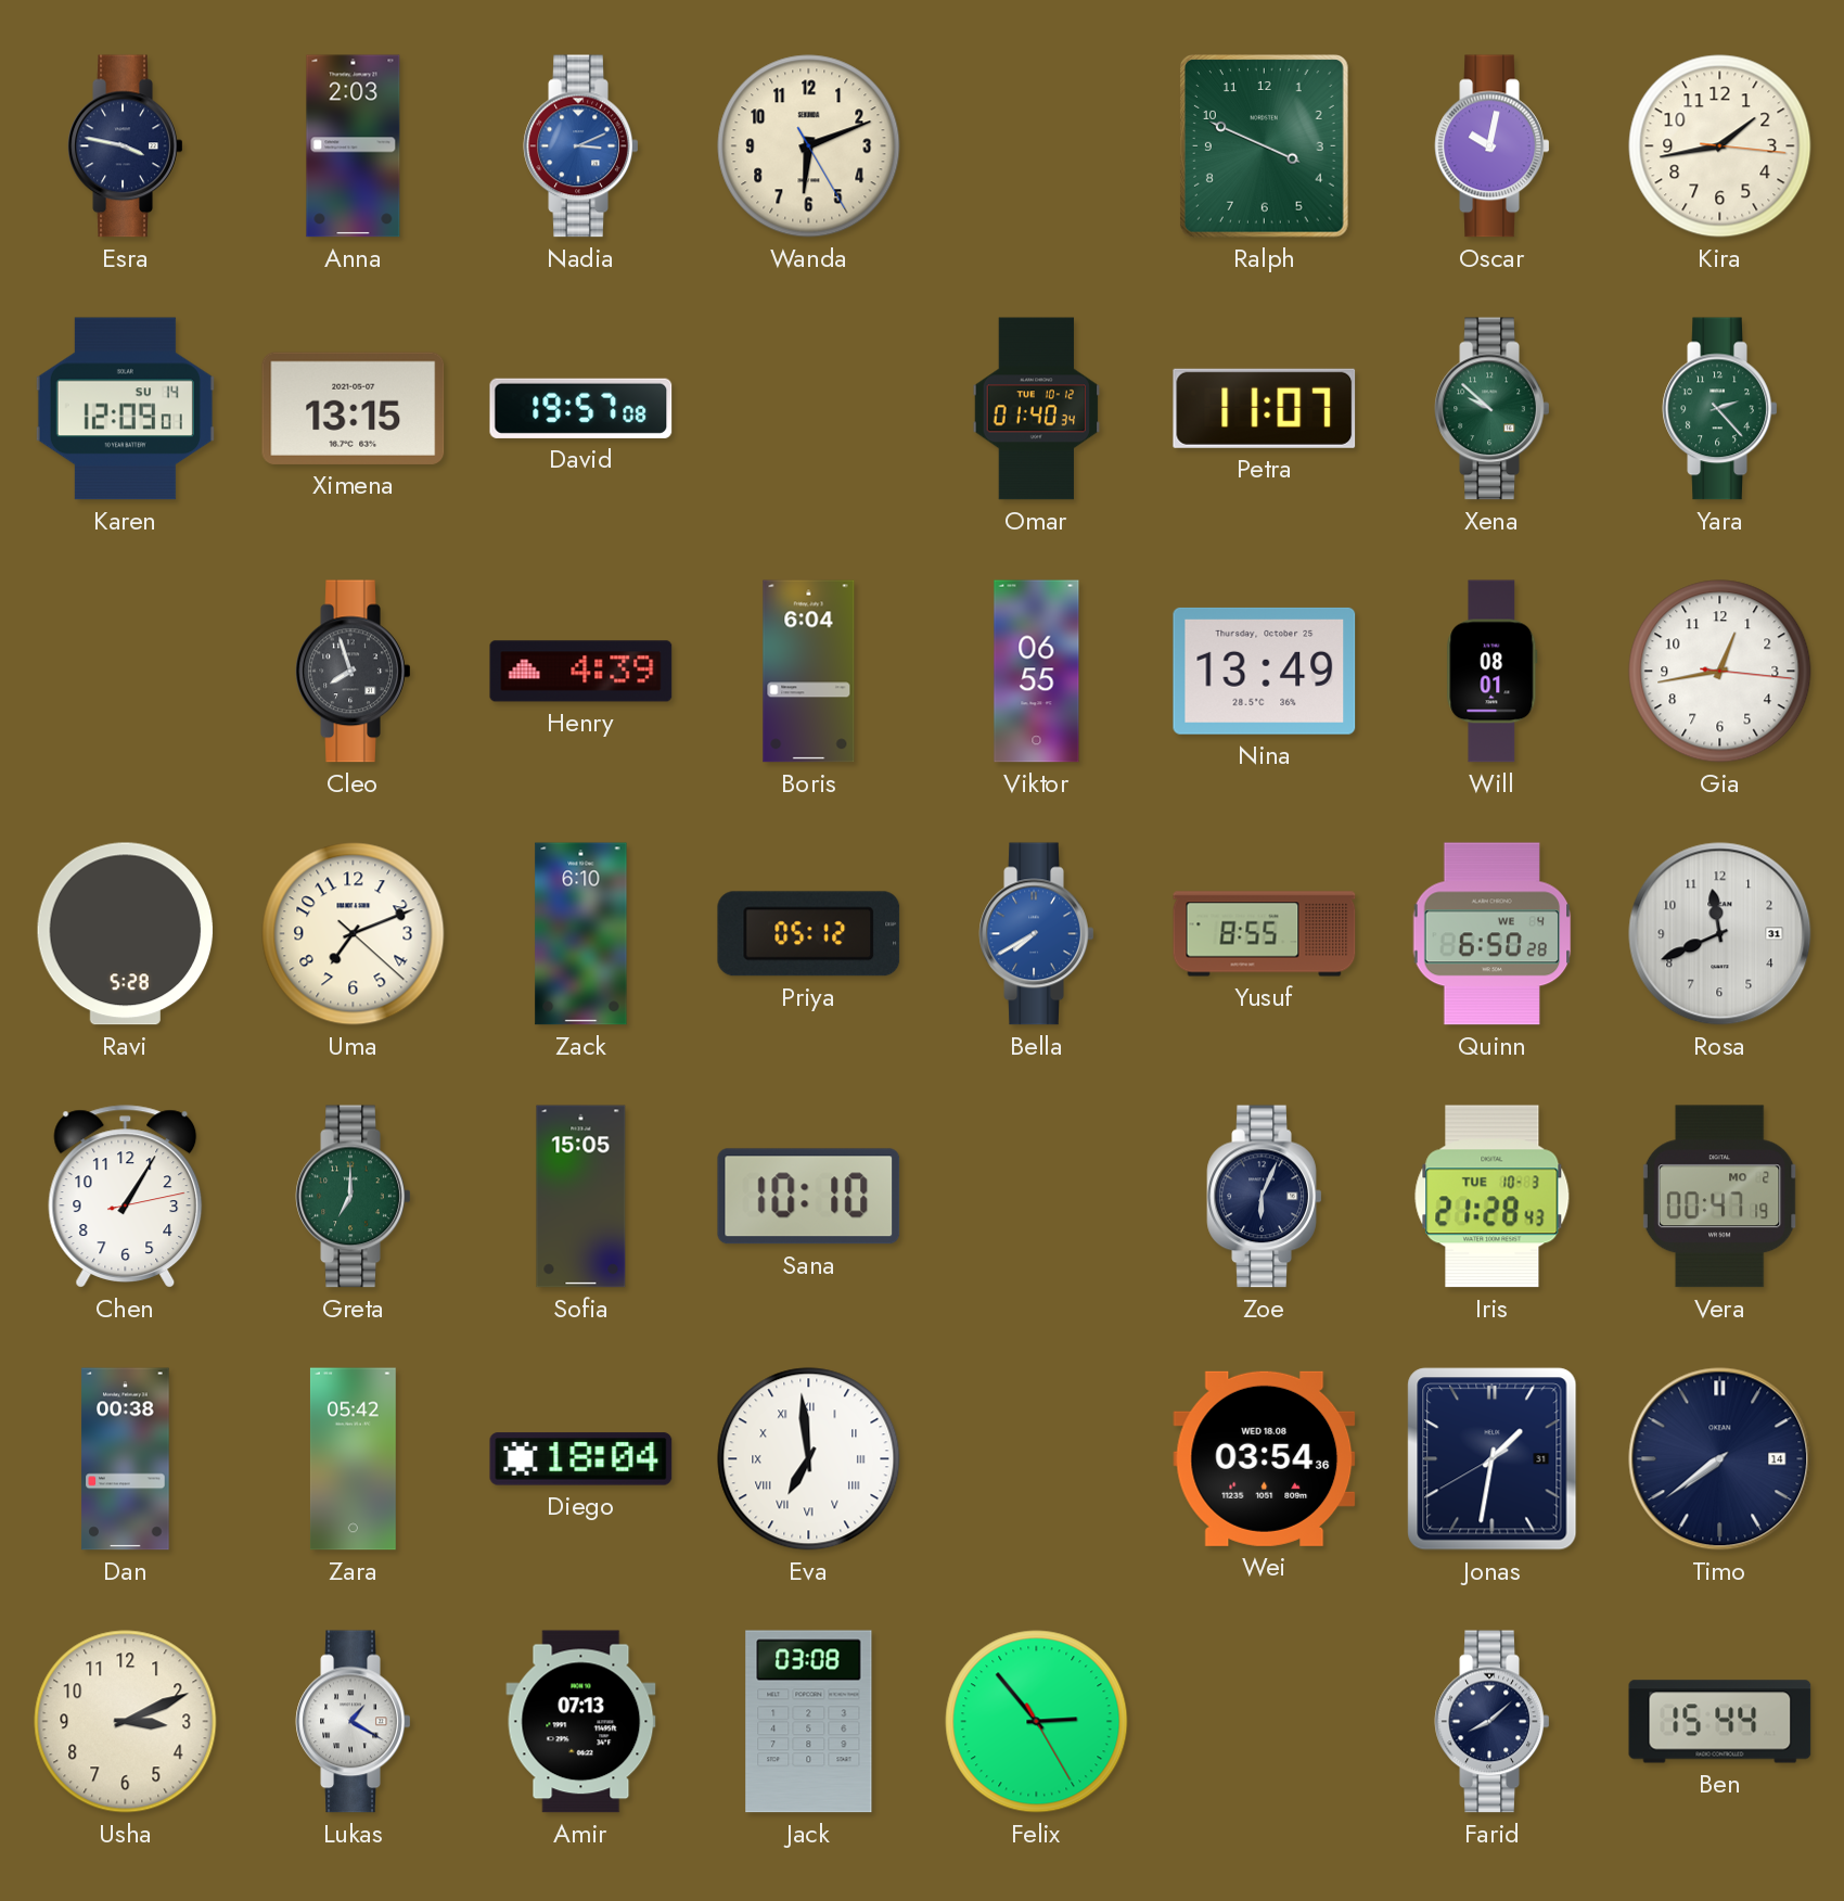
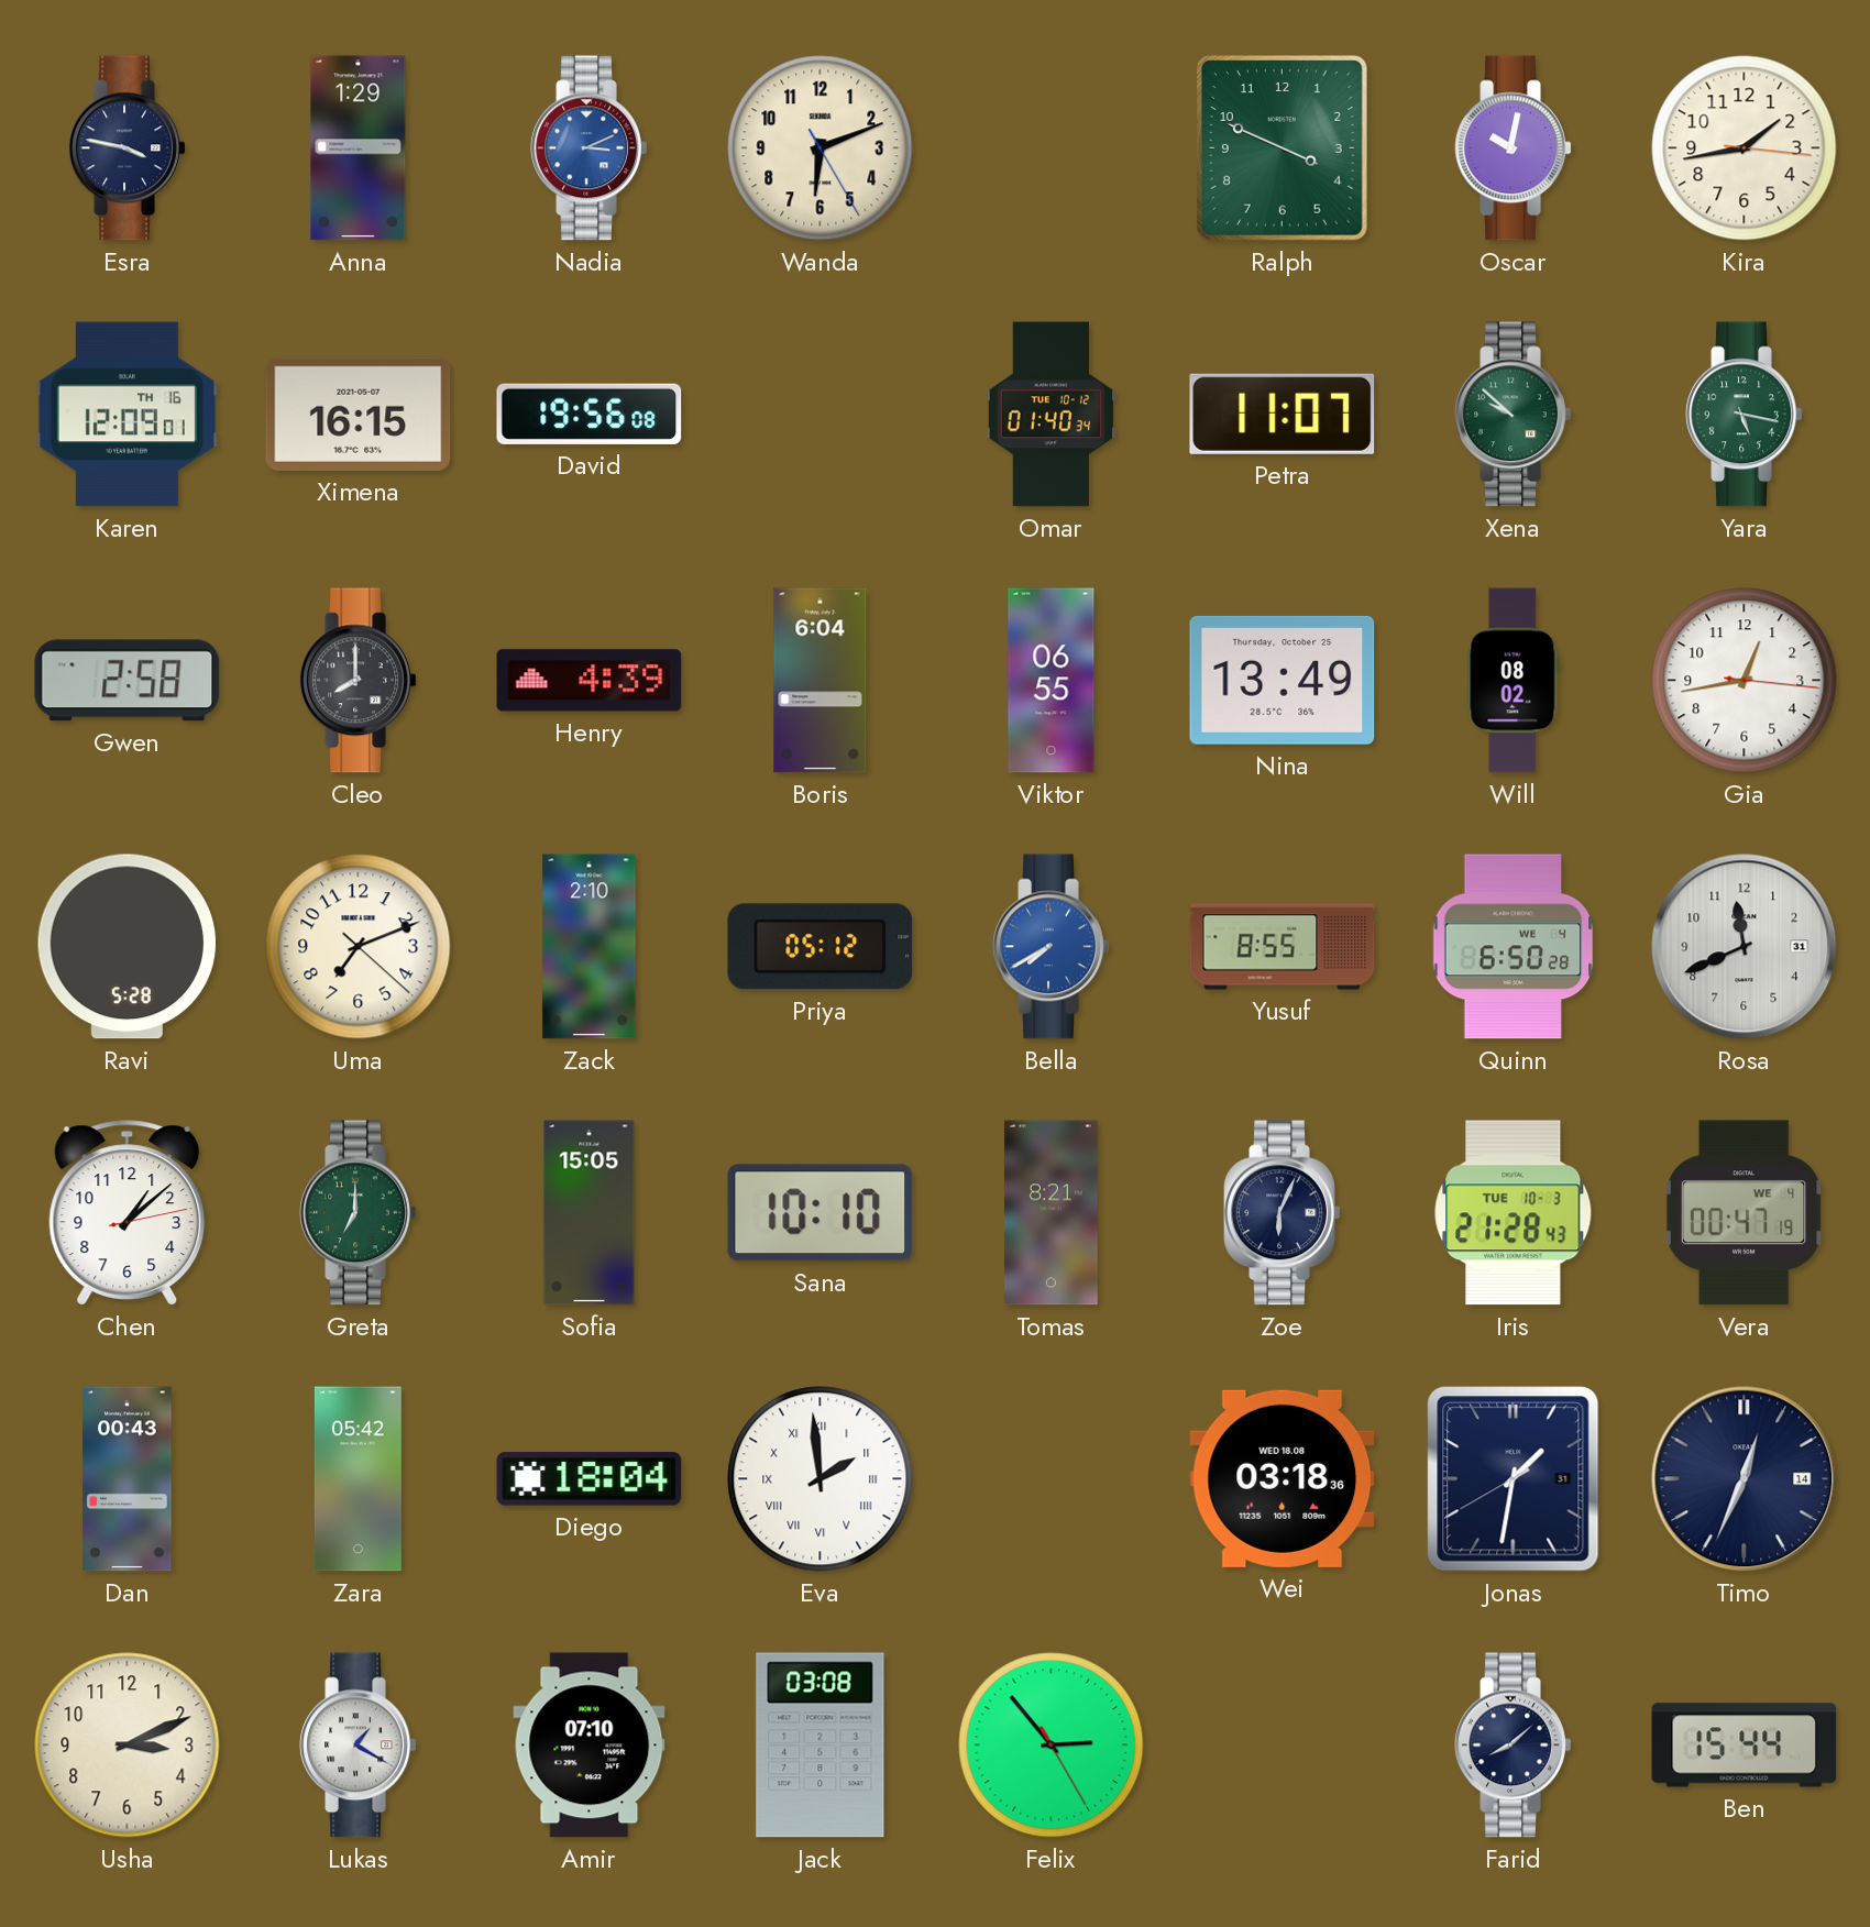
Anna: 2:03 -> 1:29
Karen date: SU 14 -> TH 16
Ximena: 13:15 -> 16:15
David: 19:57 -> 19:56
Yara: 2:23 -> 5:17
Gwen: none -> 2:58
Cleo: 7:57 -> 8:00
Will: 08:01 -> 08:02
Zack: 6:10 -> 2:10
Chen: 1:05 -> 1:08
Tomas: none -> 8:21
Vera date: MO 2 -> WE 4
Dan: 00:38 -> 00:43
Eva: 6:59 -> 1:59
Wei: 03:54 -> 03:18
Timo: 7:39 -> 12:34
Amir: 07:13 -> 07:10
